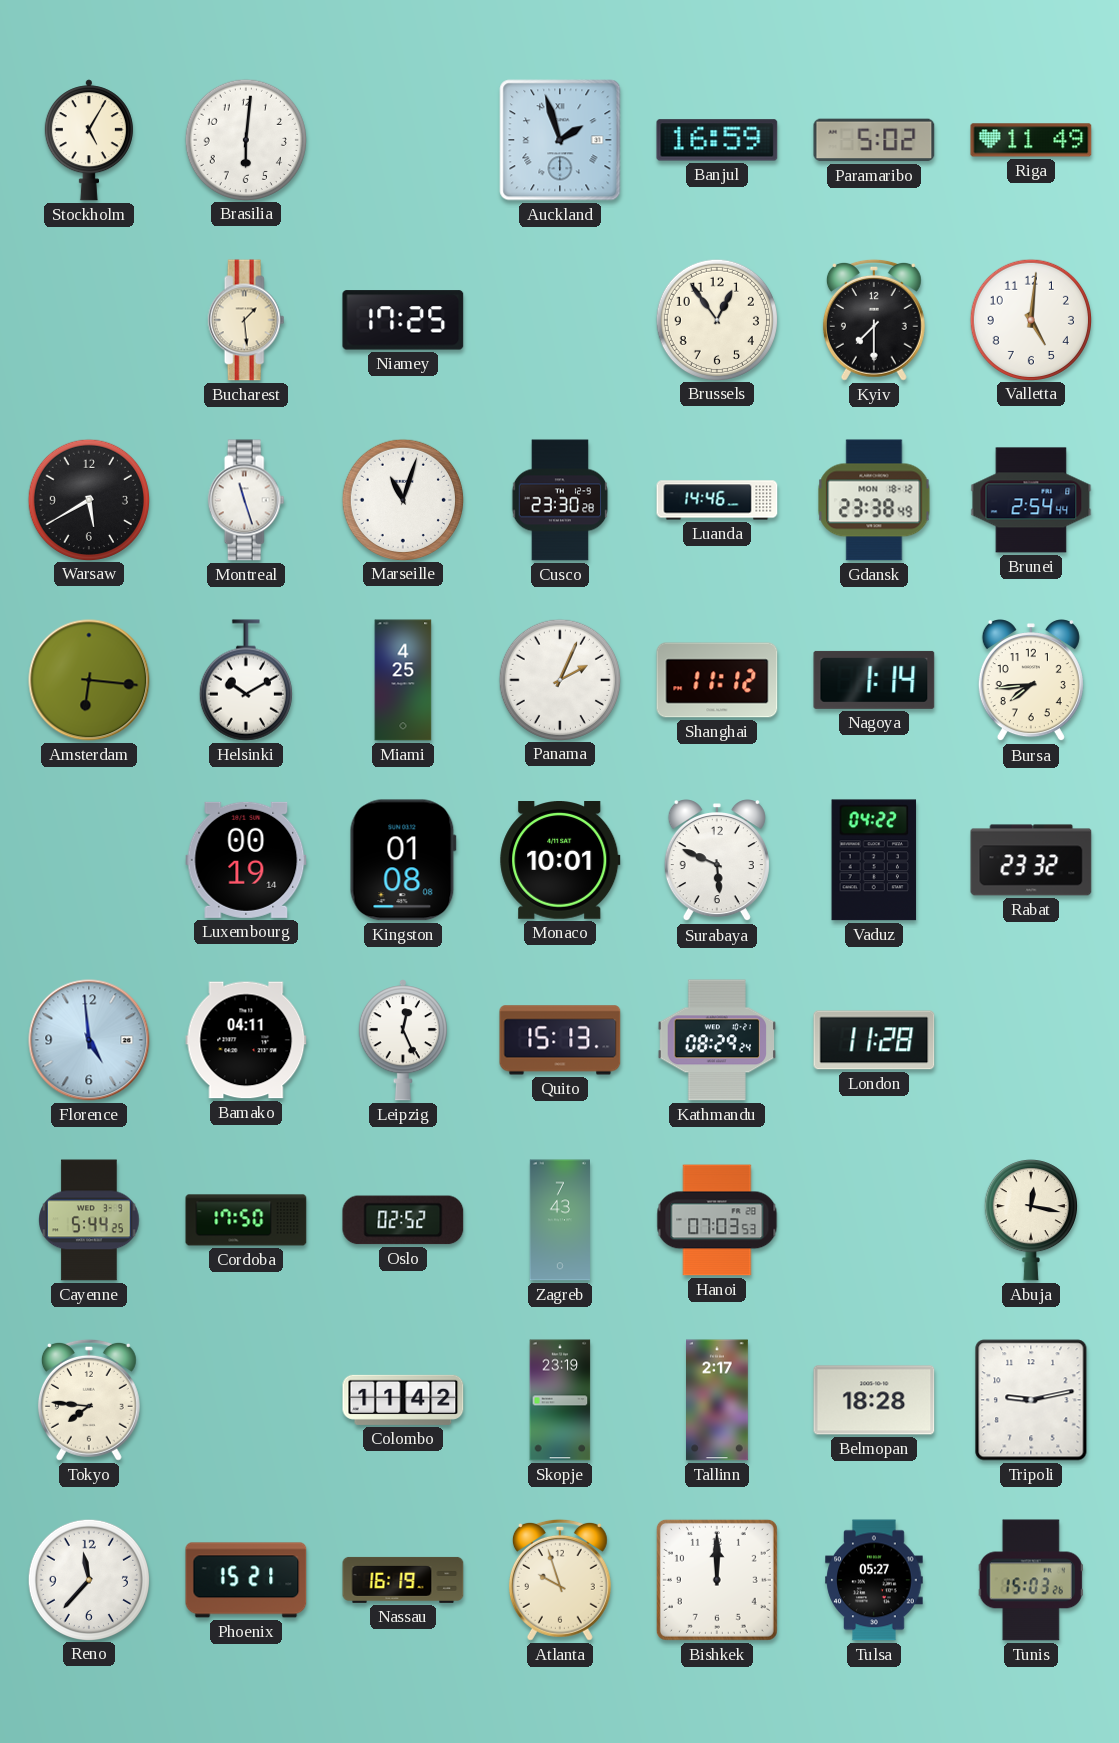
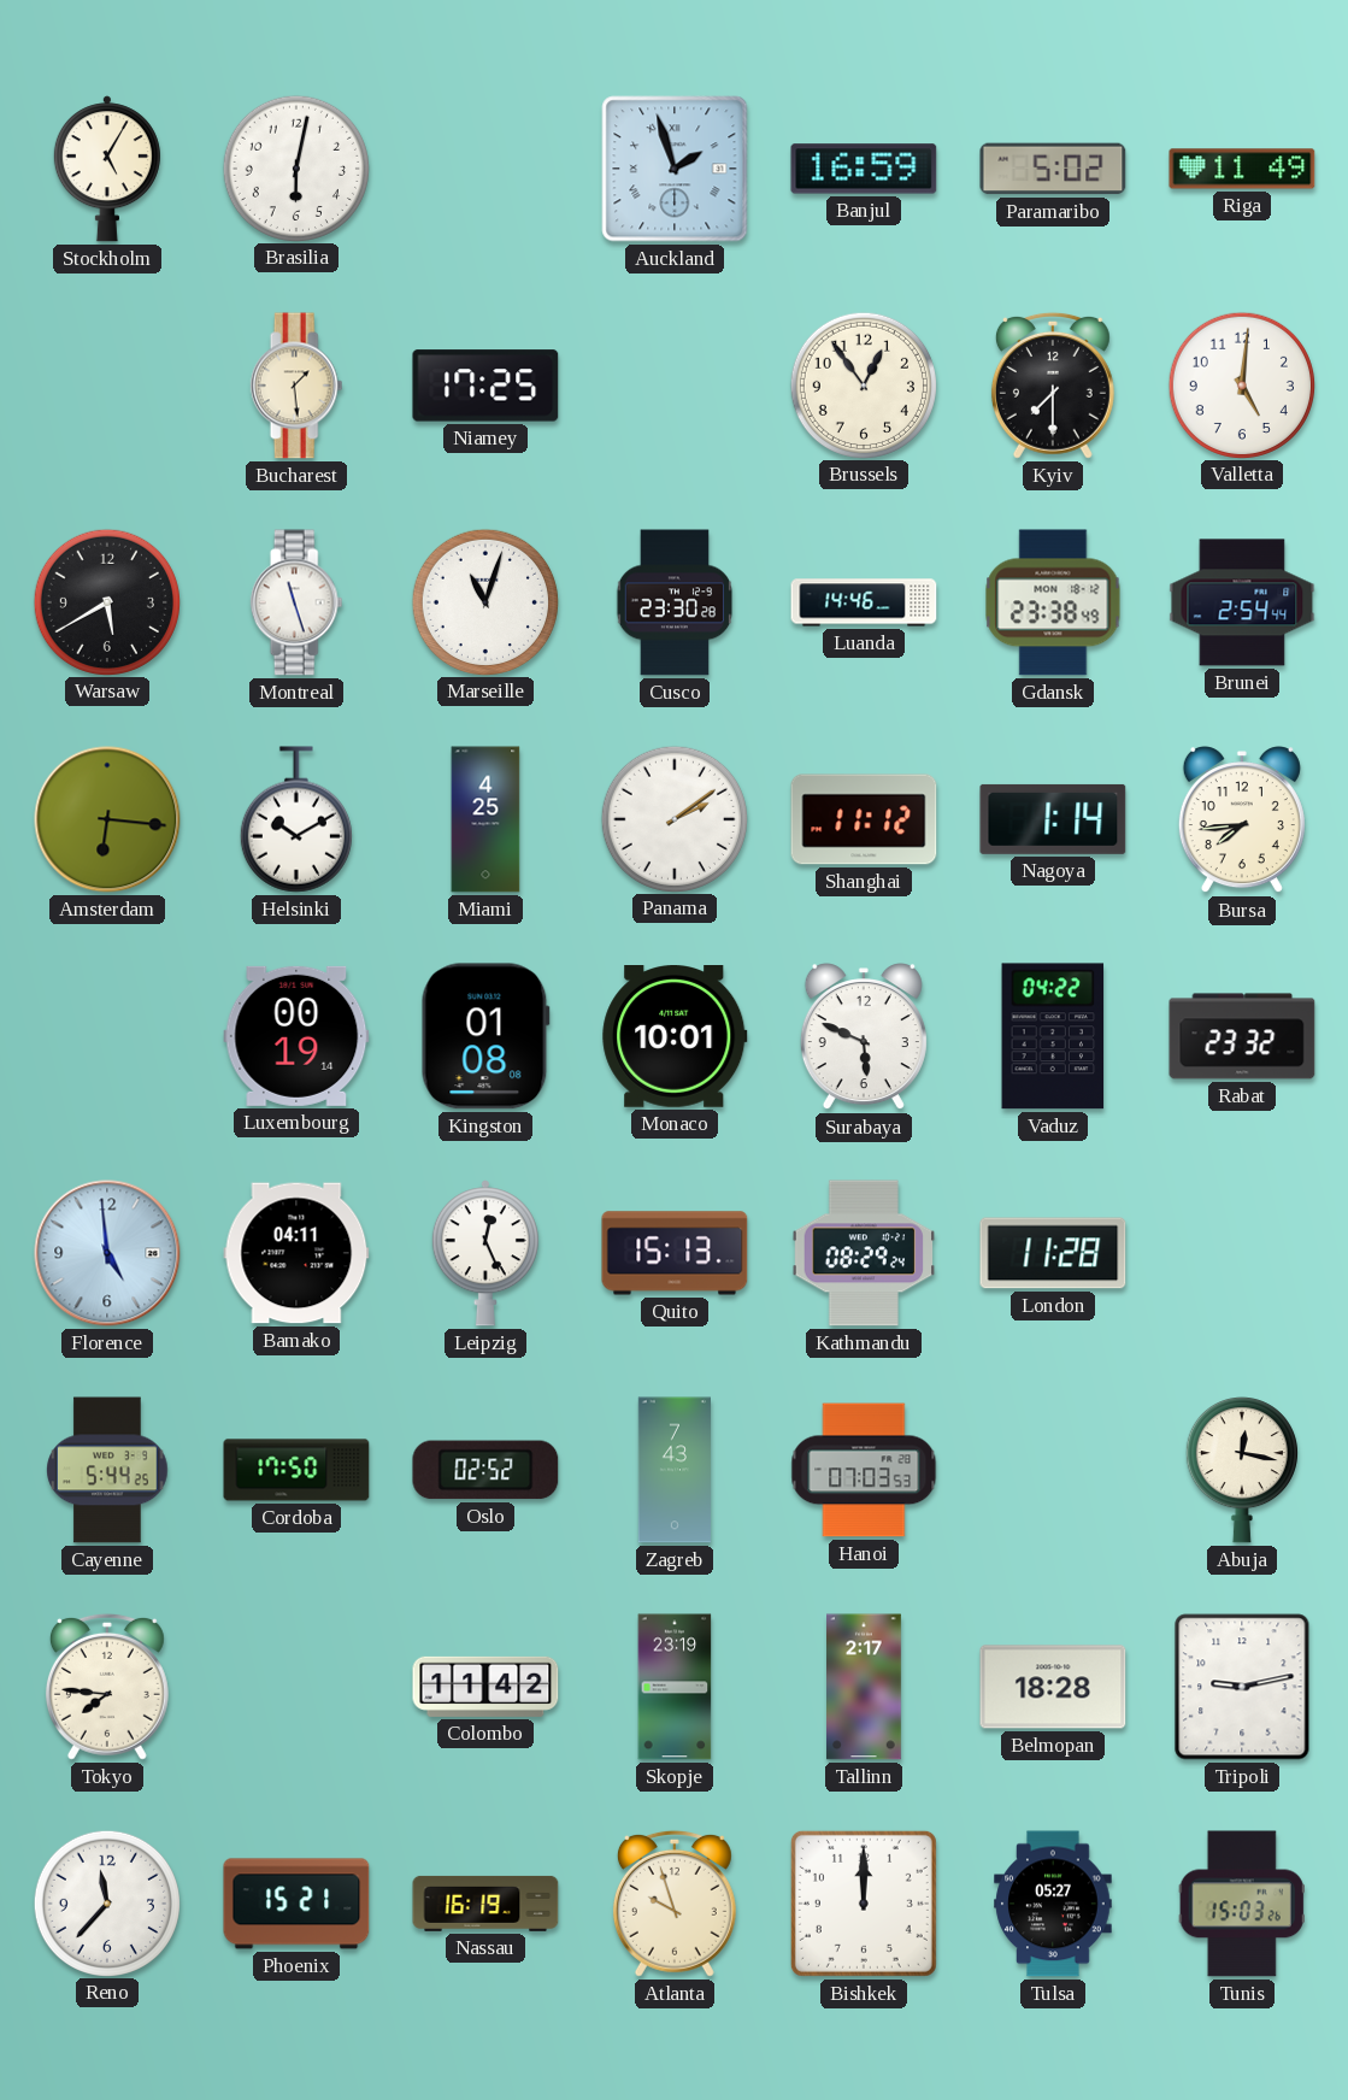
Brasilia: 6:01 -> 6:02
Panama: 2:04 -> 2:09
